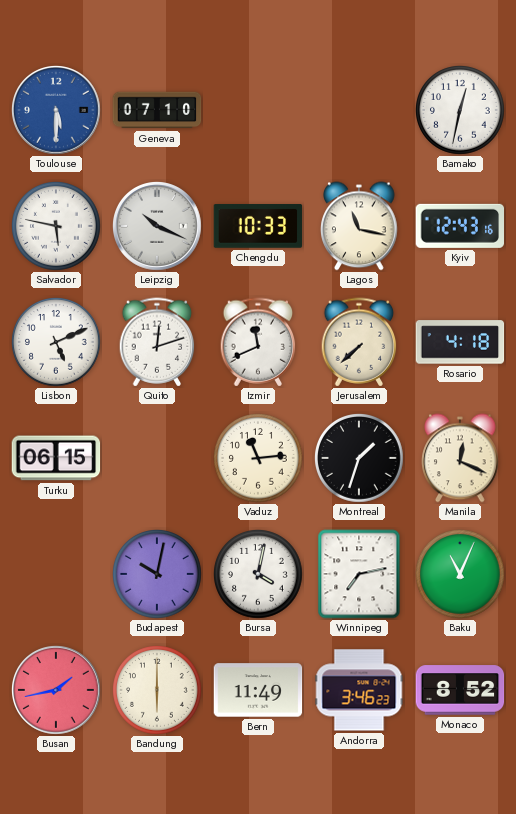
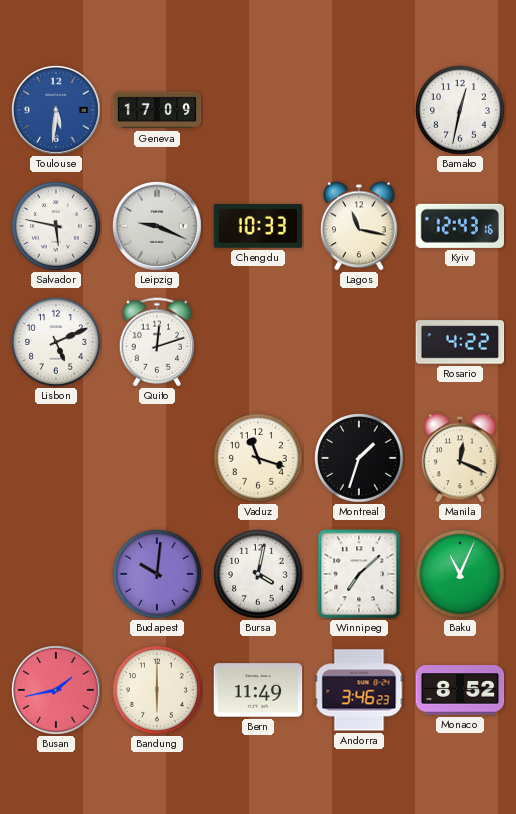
Toulouse: 5:30 -> 5:31
Geneva: 07:10 -> 17:09
Leipzig: 10:19 -> 9:19
Izmir: 11:41 -> none
Jerusalem: 7:38 -> none
Rosario: 4:18 -> 4:22
Turku: 06:15 -> none
Vaduz: 11:14 -> 11:18
Budapest: 10:02 -> 10:01
Winnipeg: 7:13 -> 7:08
